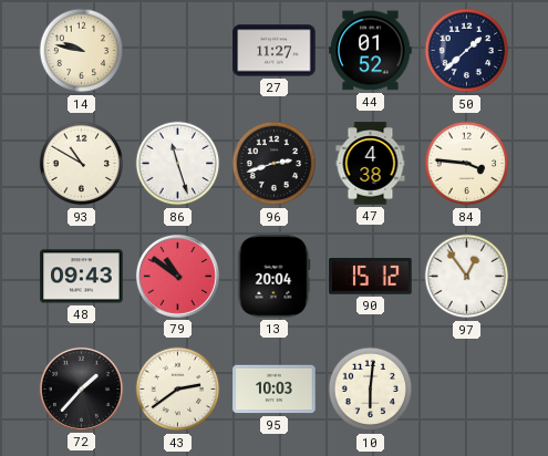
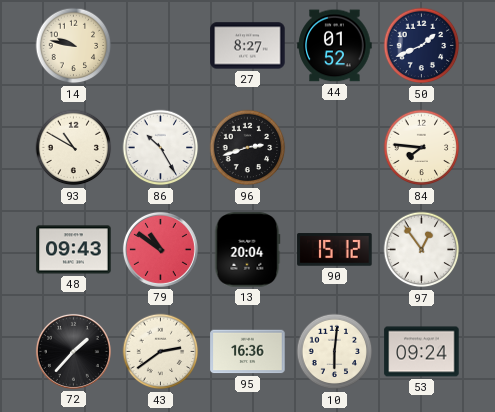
27: 11:27 -> 8:27
50: 1:38 -> 1:41
86: 11:27 -> 10:25
47: 4:38 -> none
84: 3:46 -> 7:46
95: 10:03 -> 16:36
53: none -> 09:24
